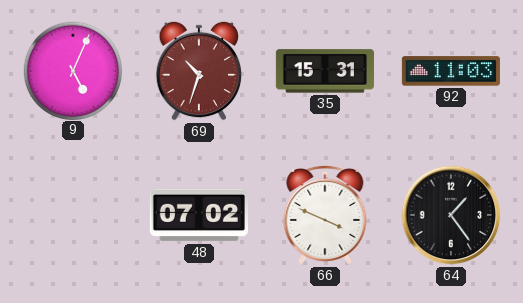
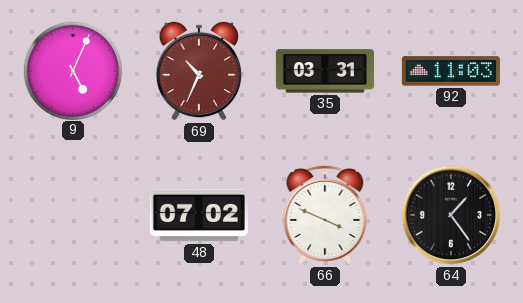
69: 10:33 -> 10:34
35: 15:31 -> 03:31
